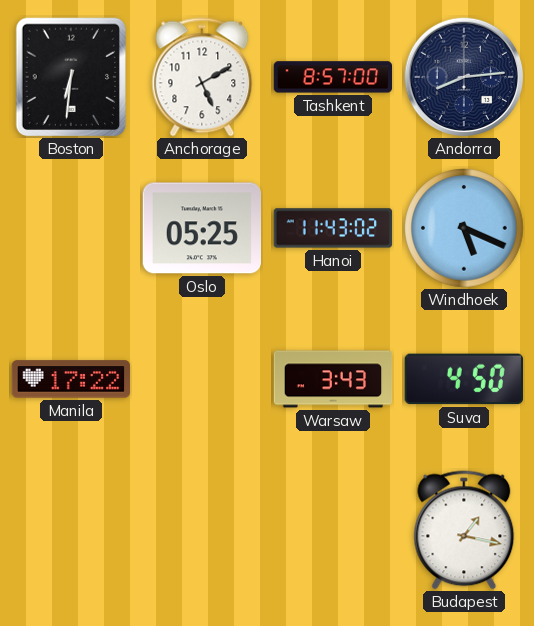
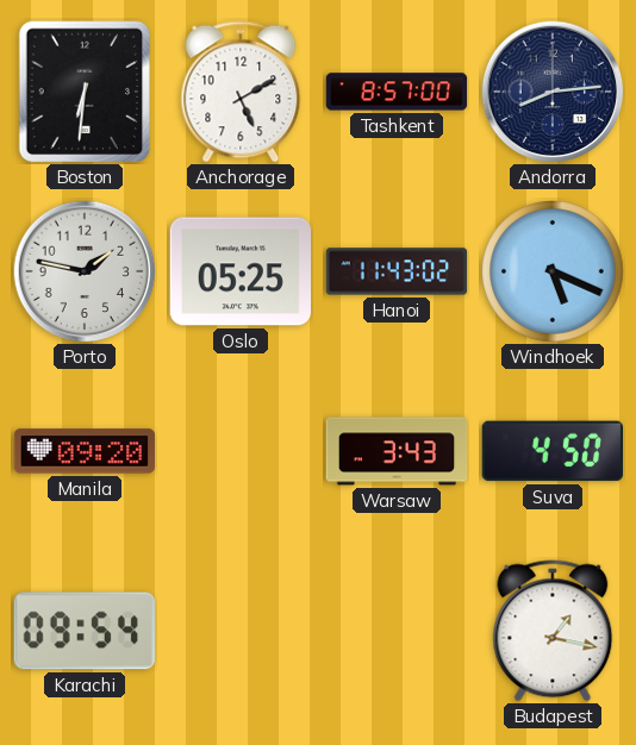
Porto: none -> 1:47
Manila: 17:22 -> 09:20
Karachi: none -> 09:54
